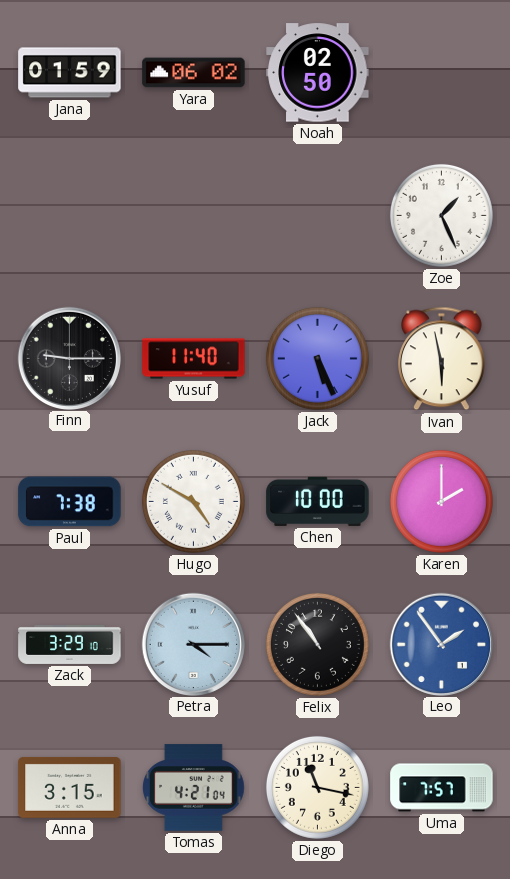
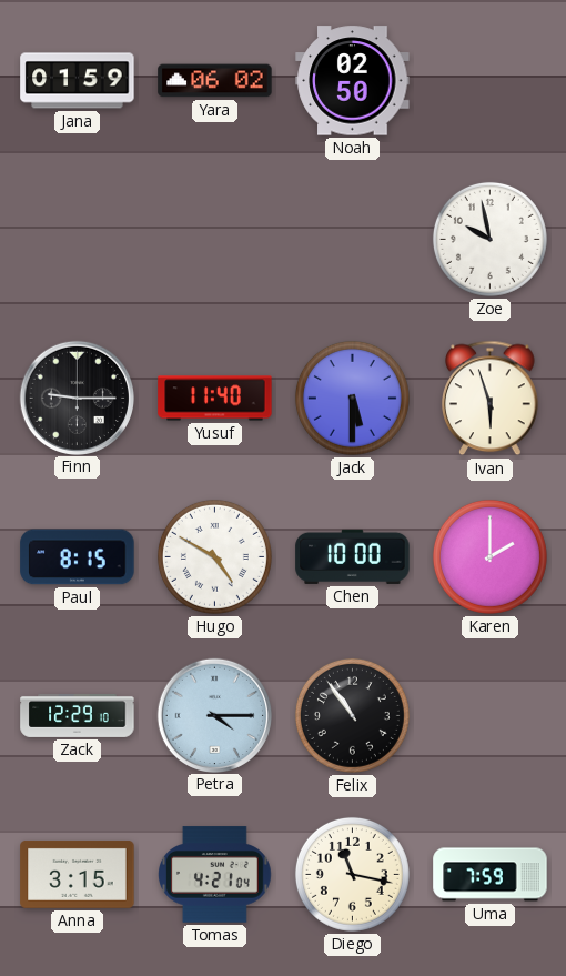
Zoe: 1:26 -> 9:58
Jack: 5:26 -> 5:30
Ivan: 5:58 -> 5:57
Paul: 7:38 -> 8:15
Zack: 3:29 -> 12:29
Leo: 1:54 -> none
Uma: 7:57 -> 7:59
